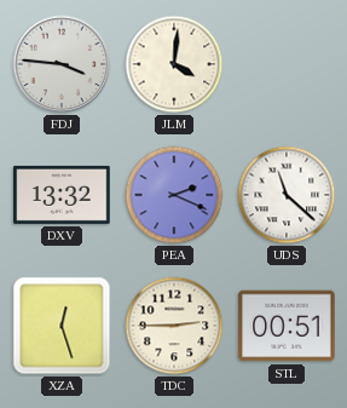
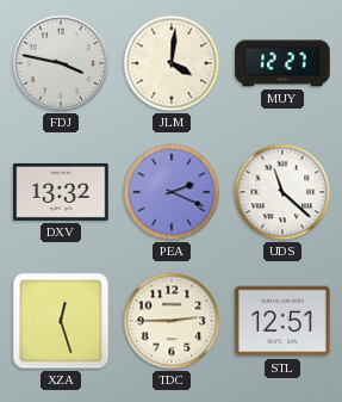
FDJ: 3:46 -> 3:47
MUY: none -> 12:27
STL: 00:51 -> 12:51
